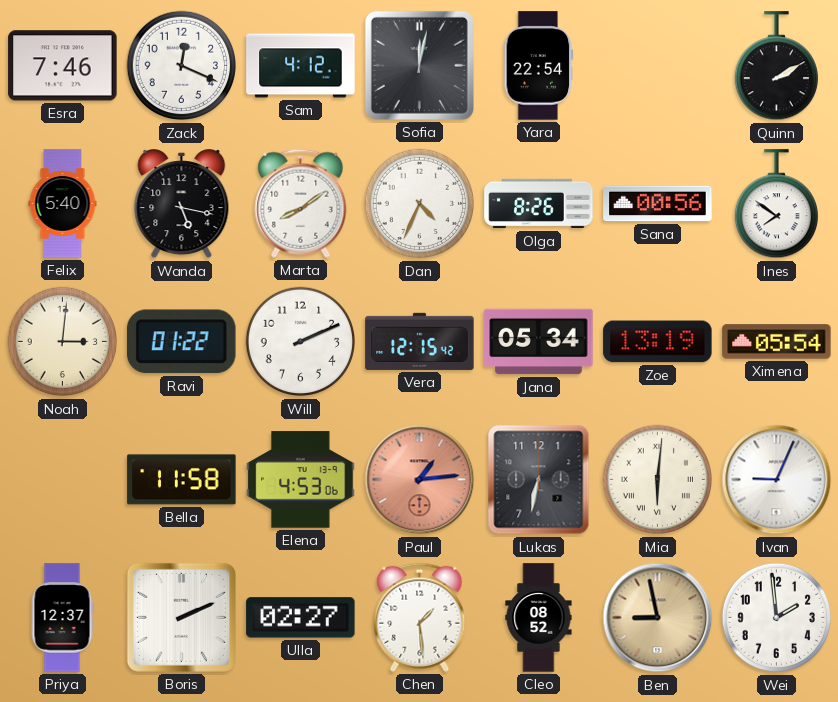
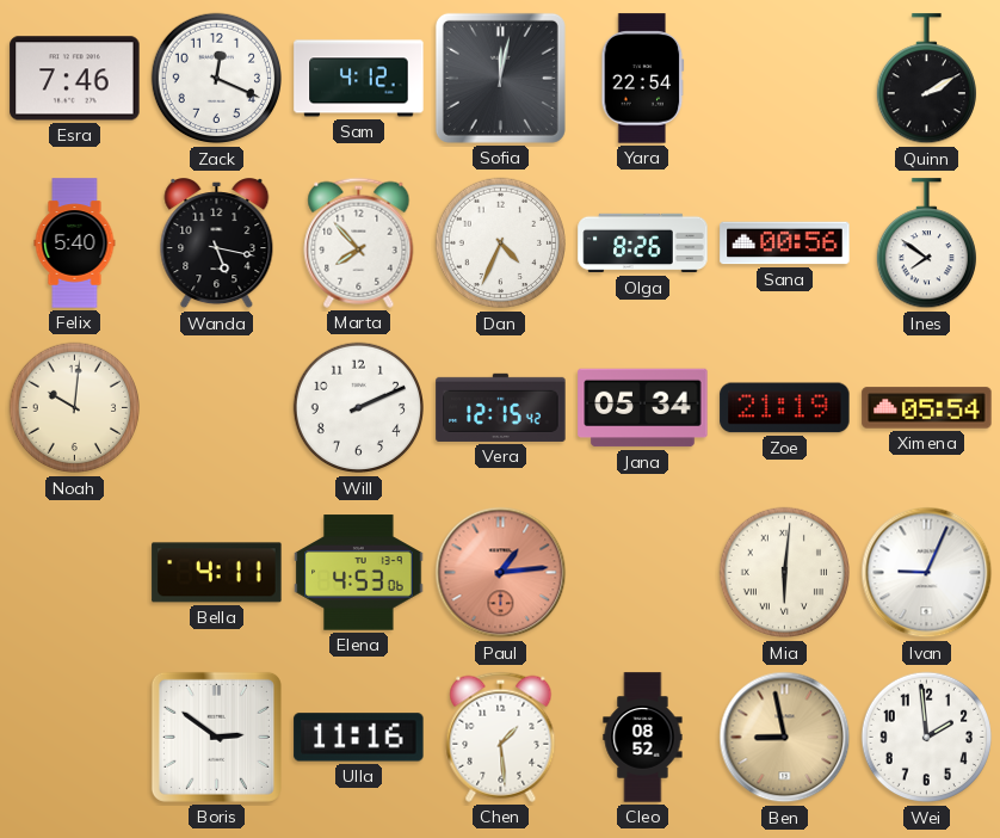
Marta: 8:09 -> 7:53
Noah: 3:01 -> 10:01
Ravi: 01:22 -> none
Zoe: 13:19 -> 21:19
Bella: 11:58 -> 4:11
Lukas: 6:32 -> none
Priya: 12:37 -> none
Boris: 2:11 -> 2:51
Ulla: 02:27 -> 11:16
